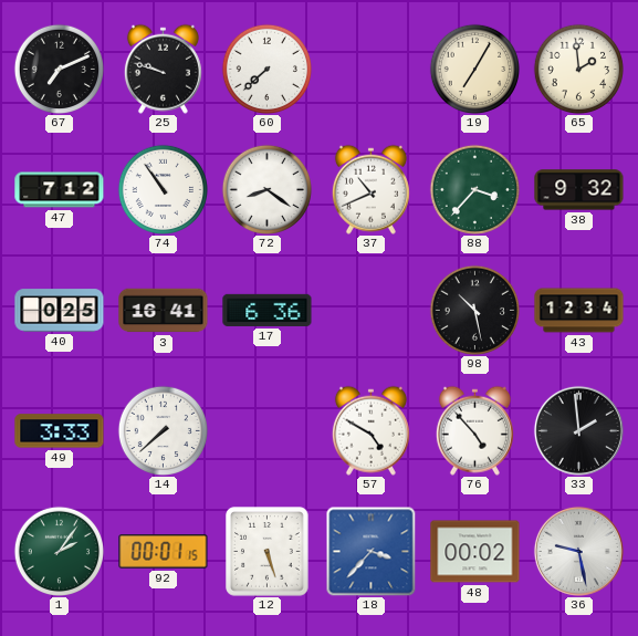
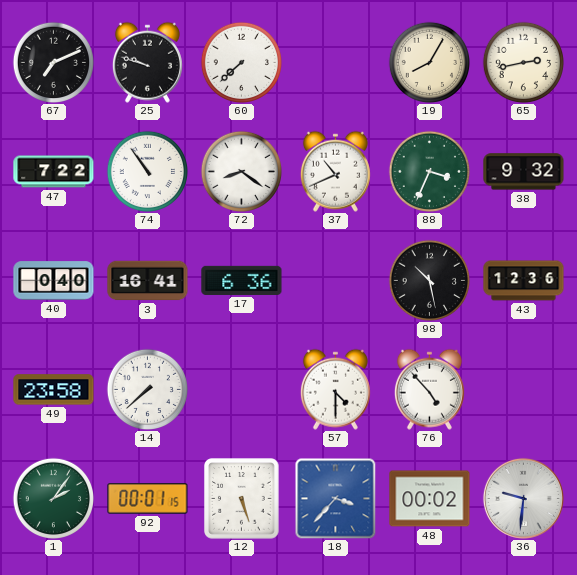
19: 7:05 -> 8:05
65: 1:59 -> 2:43
47: 7:12 -> 7:22
88: 3:37 -> 3:34
40: 0:25 -> 0:40
43: 12:34 -> 12:36
49: 3:33 -> 23:58
57: 4:50 -> 4:30
33: 1:59 -> none
36: 9:28 -> 9:31
